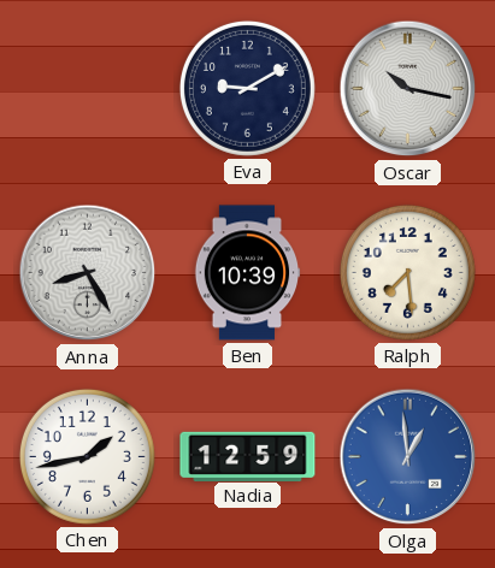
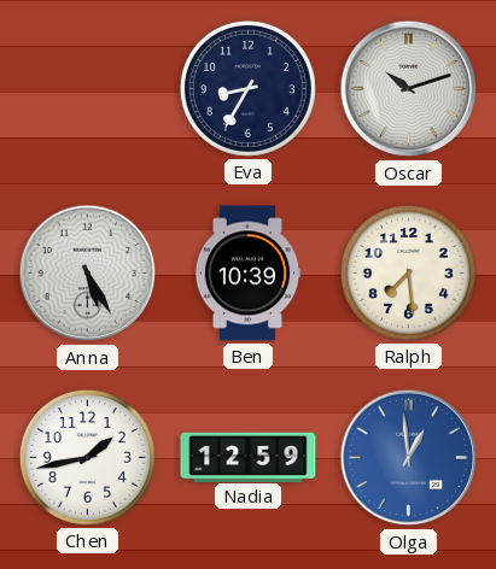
Eva: 9:10 -> 8:35
Oscar: 10:17 -> 10:12
Anna: 8:25 -> 5:25
